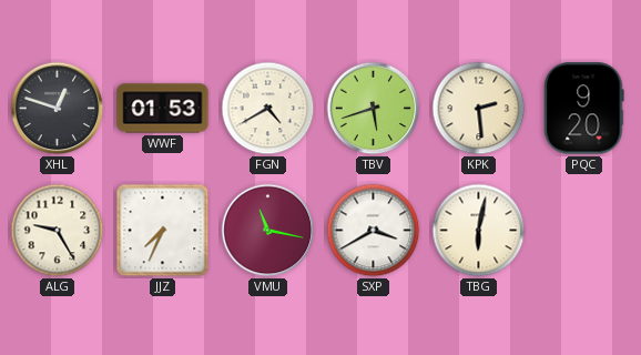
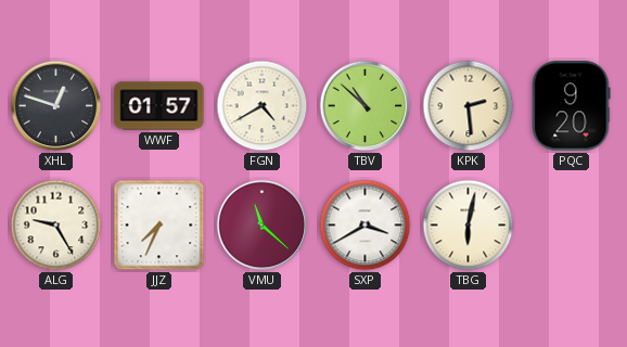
WWF: 01:53 -> 01:57
TBV: 5:42 -> 10:52
VMU: 11:17 -> 11:22
